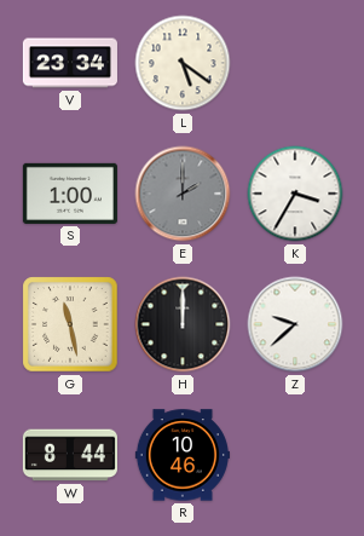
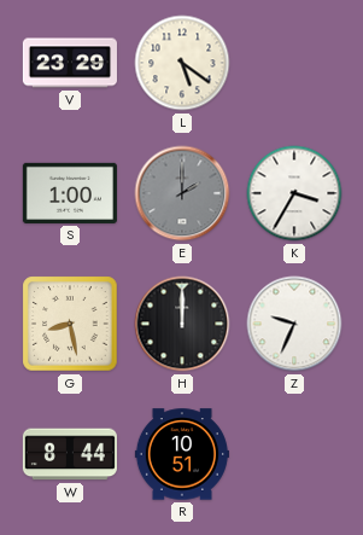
V: 23:34 -> 23:29
G: 11:28 -> 8:28
Z: 9:38 -> 9:34
R: 10:46 -> 10:51
